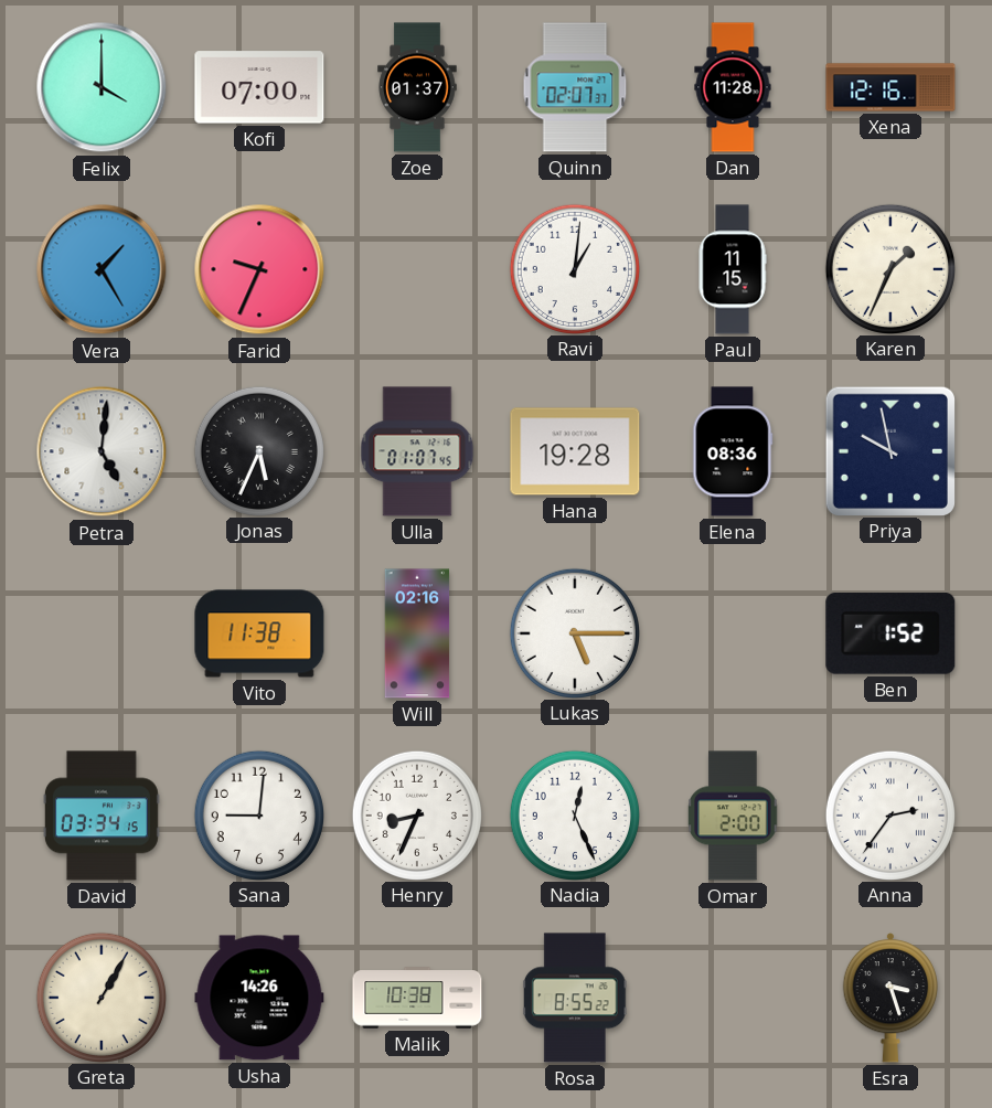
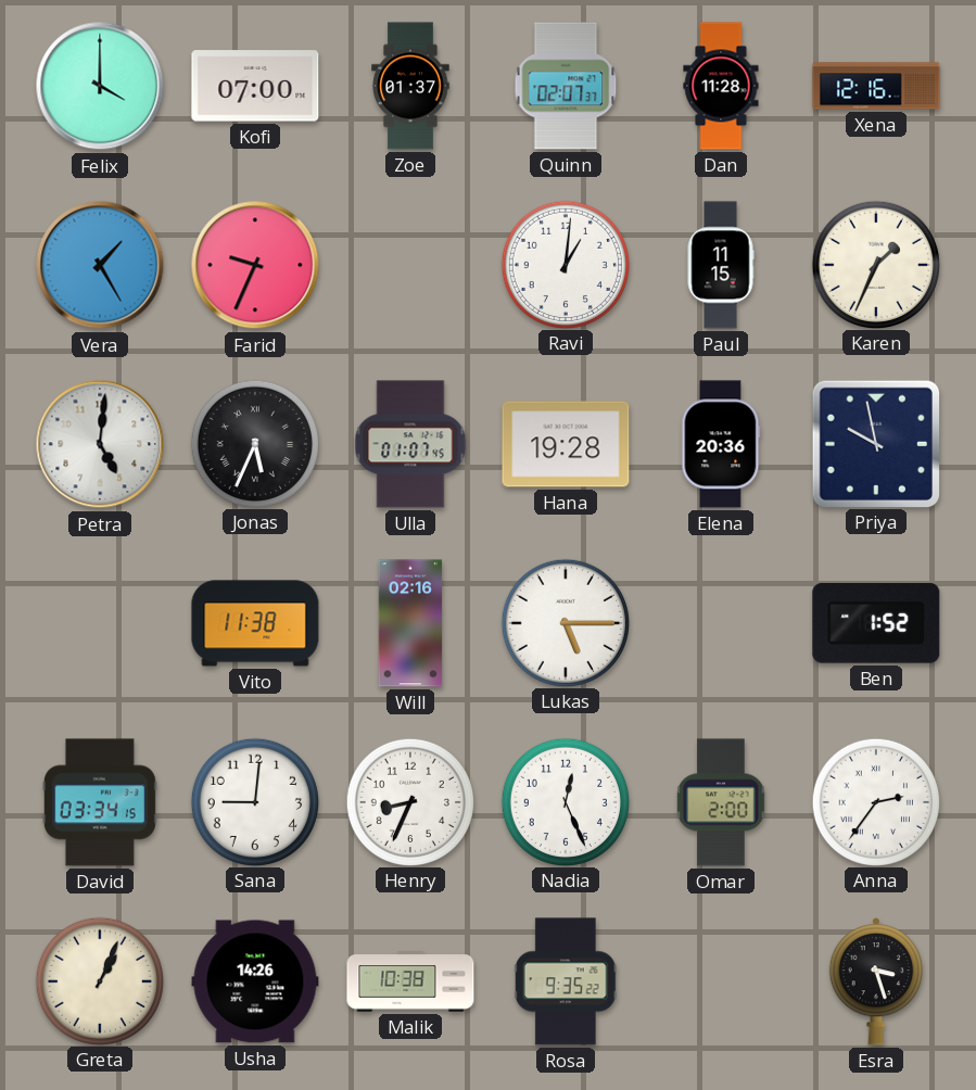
Elena: 08:36 -> 20:36
Greta: 1:05 -> 1:04
Rosa: 8:55 -> 9:35
